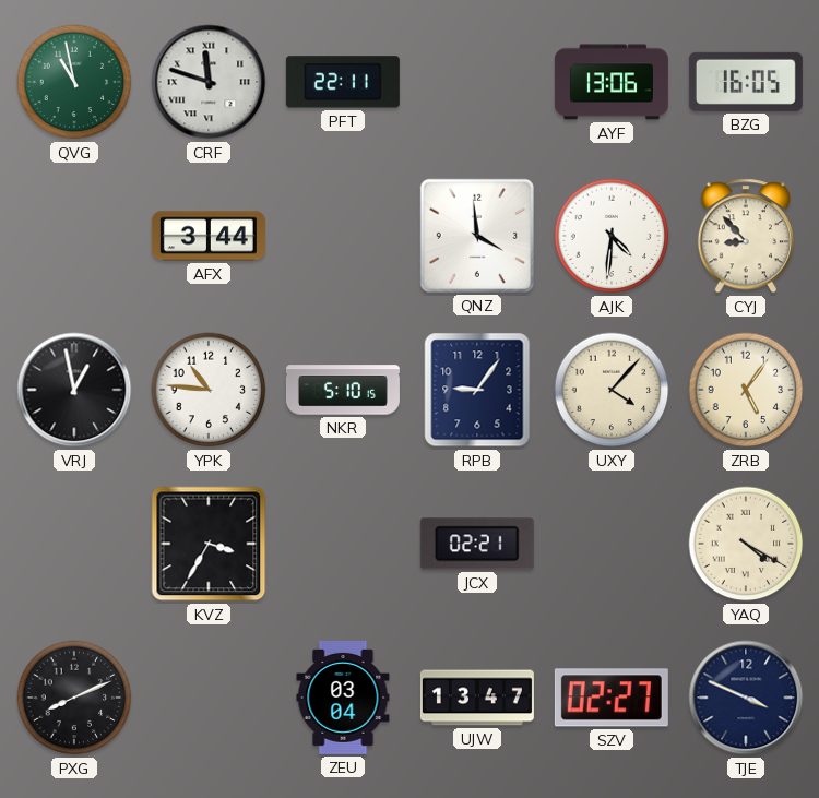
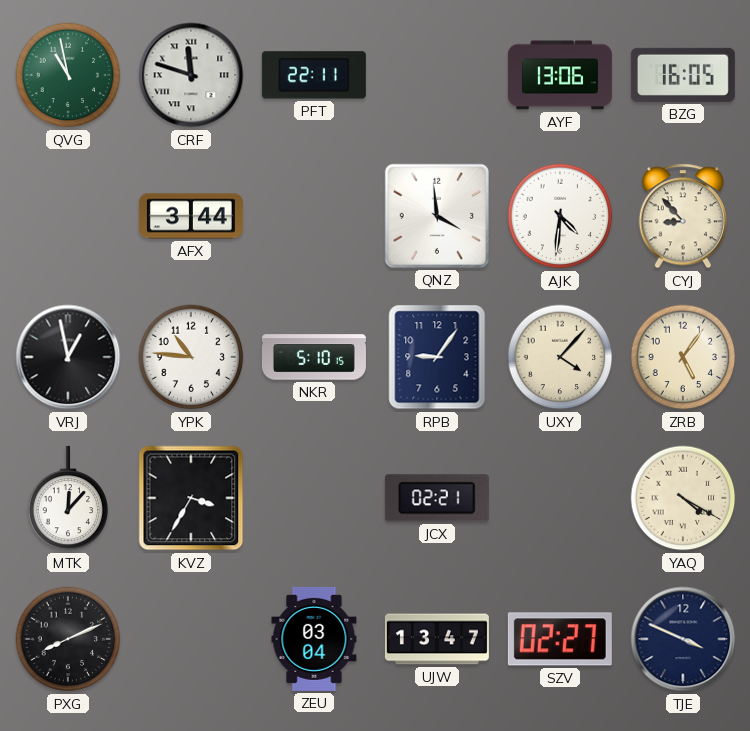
MTK: none -> 12:07
